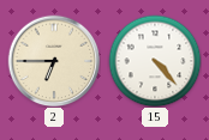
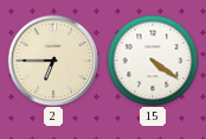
15: 4:23 -> 4:21
